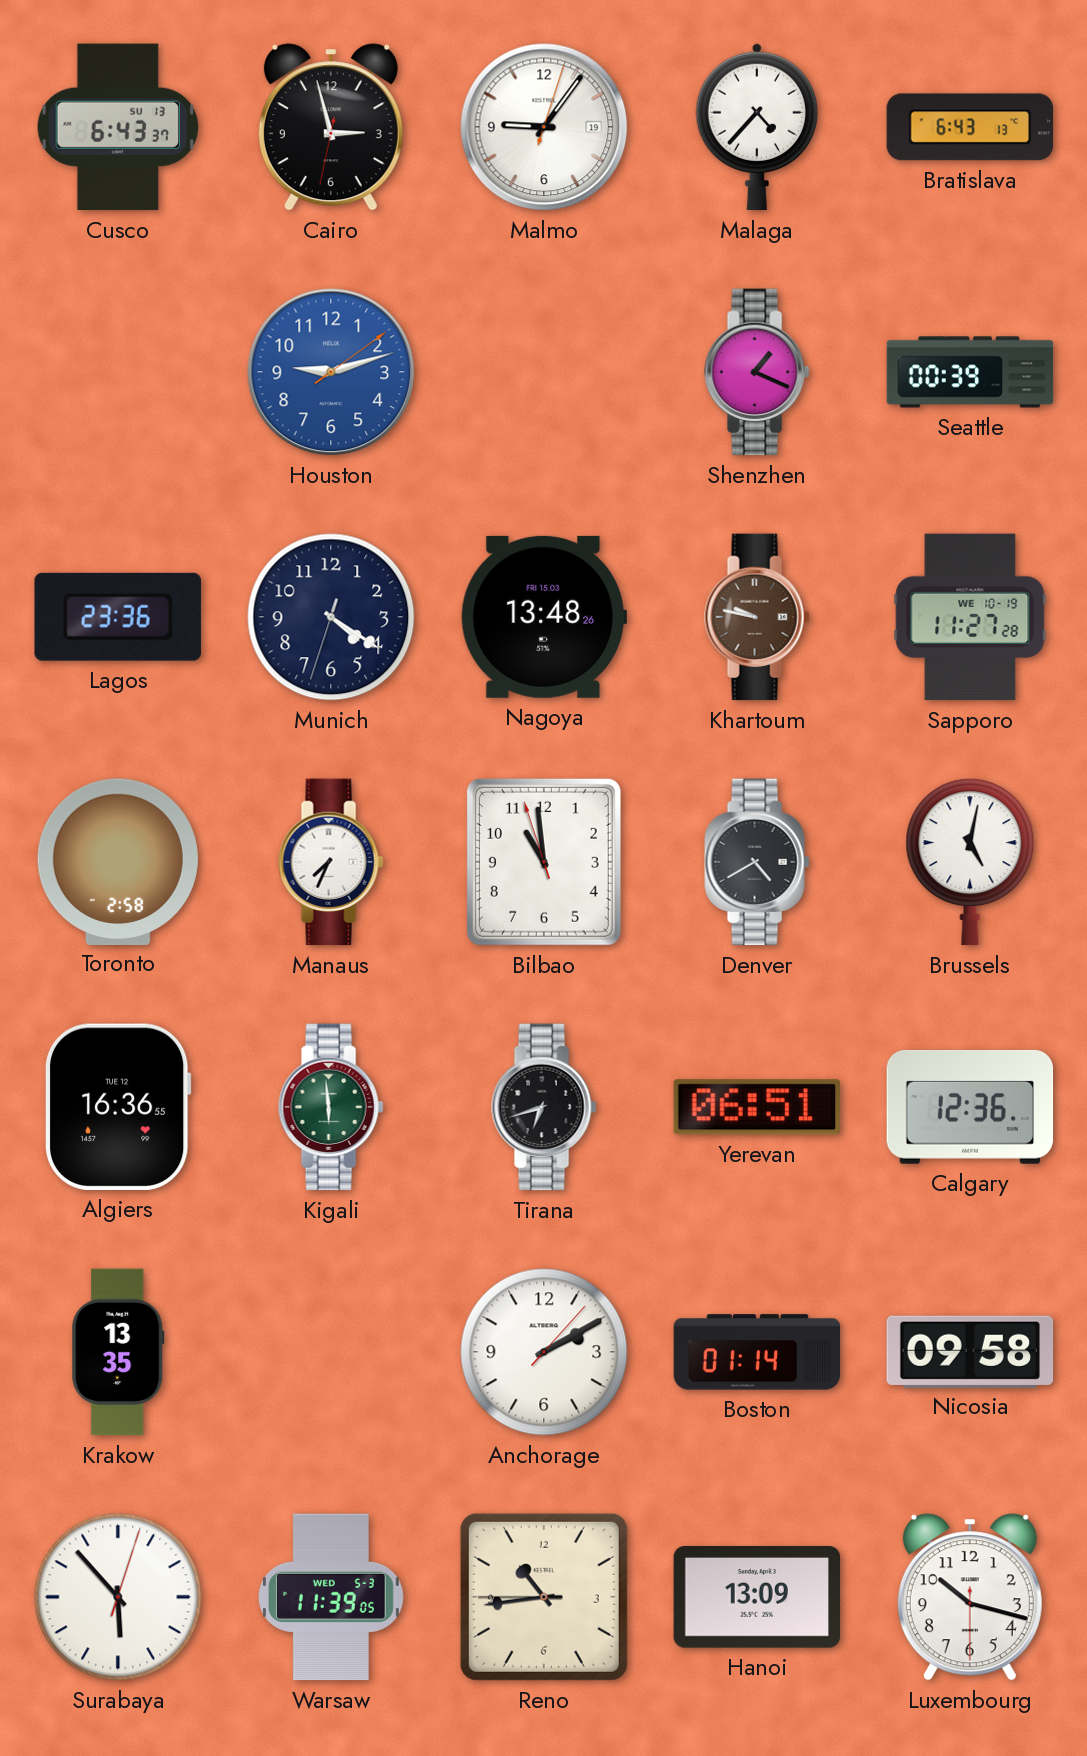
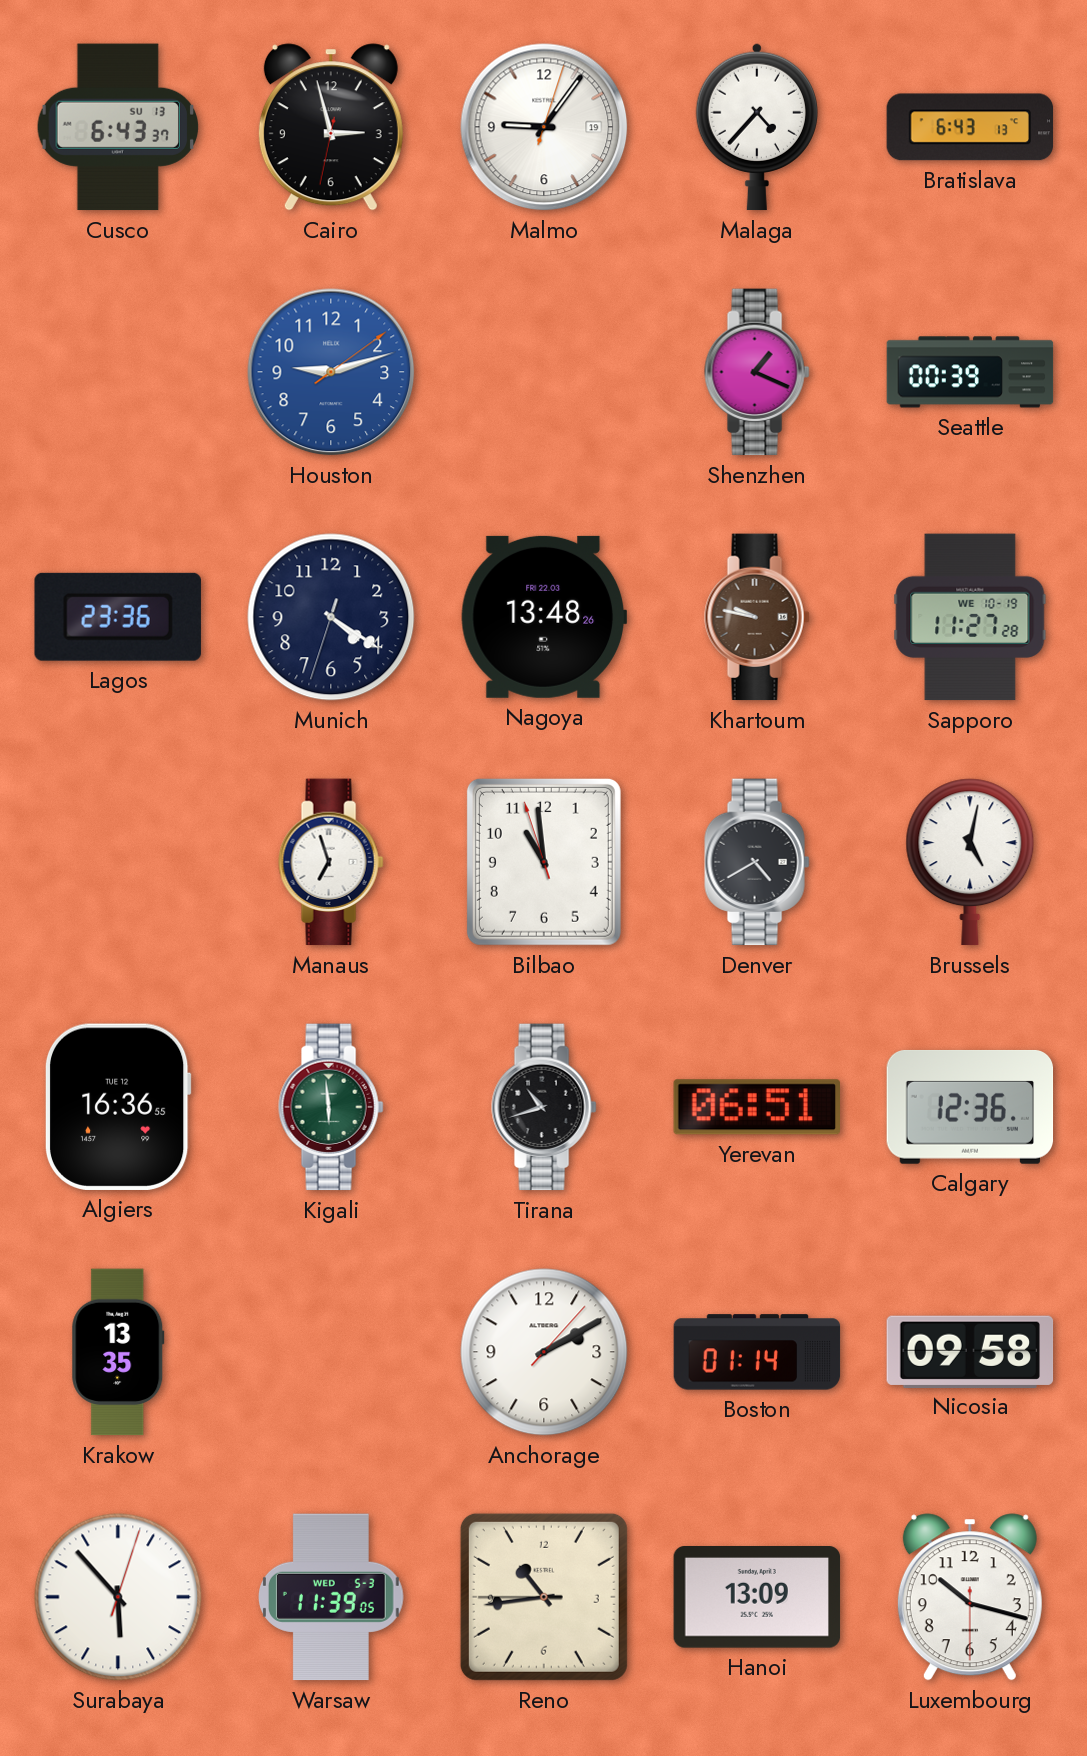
Nagoya date: FRI 15.03 -> FRI 22.03
Toronto: 2:58 -> none
Manaus: 7:34 -> 6:57
Tirana: 6:42 -> 10:42
